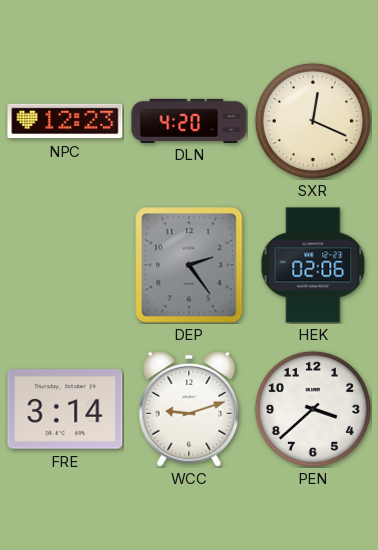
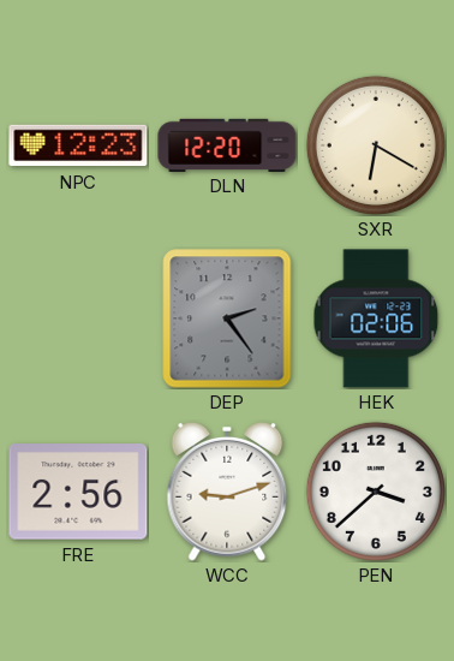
DLN: 4:20 -> 12:20
SXR: 12:19 -> 6:20
FRE: 3:14 -> 2:56
